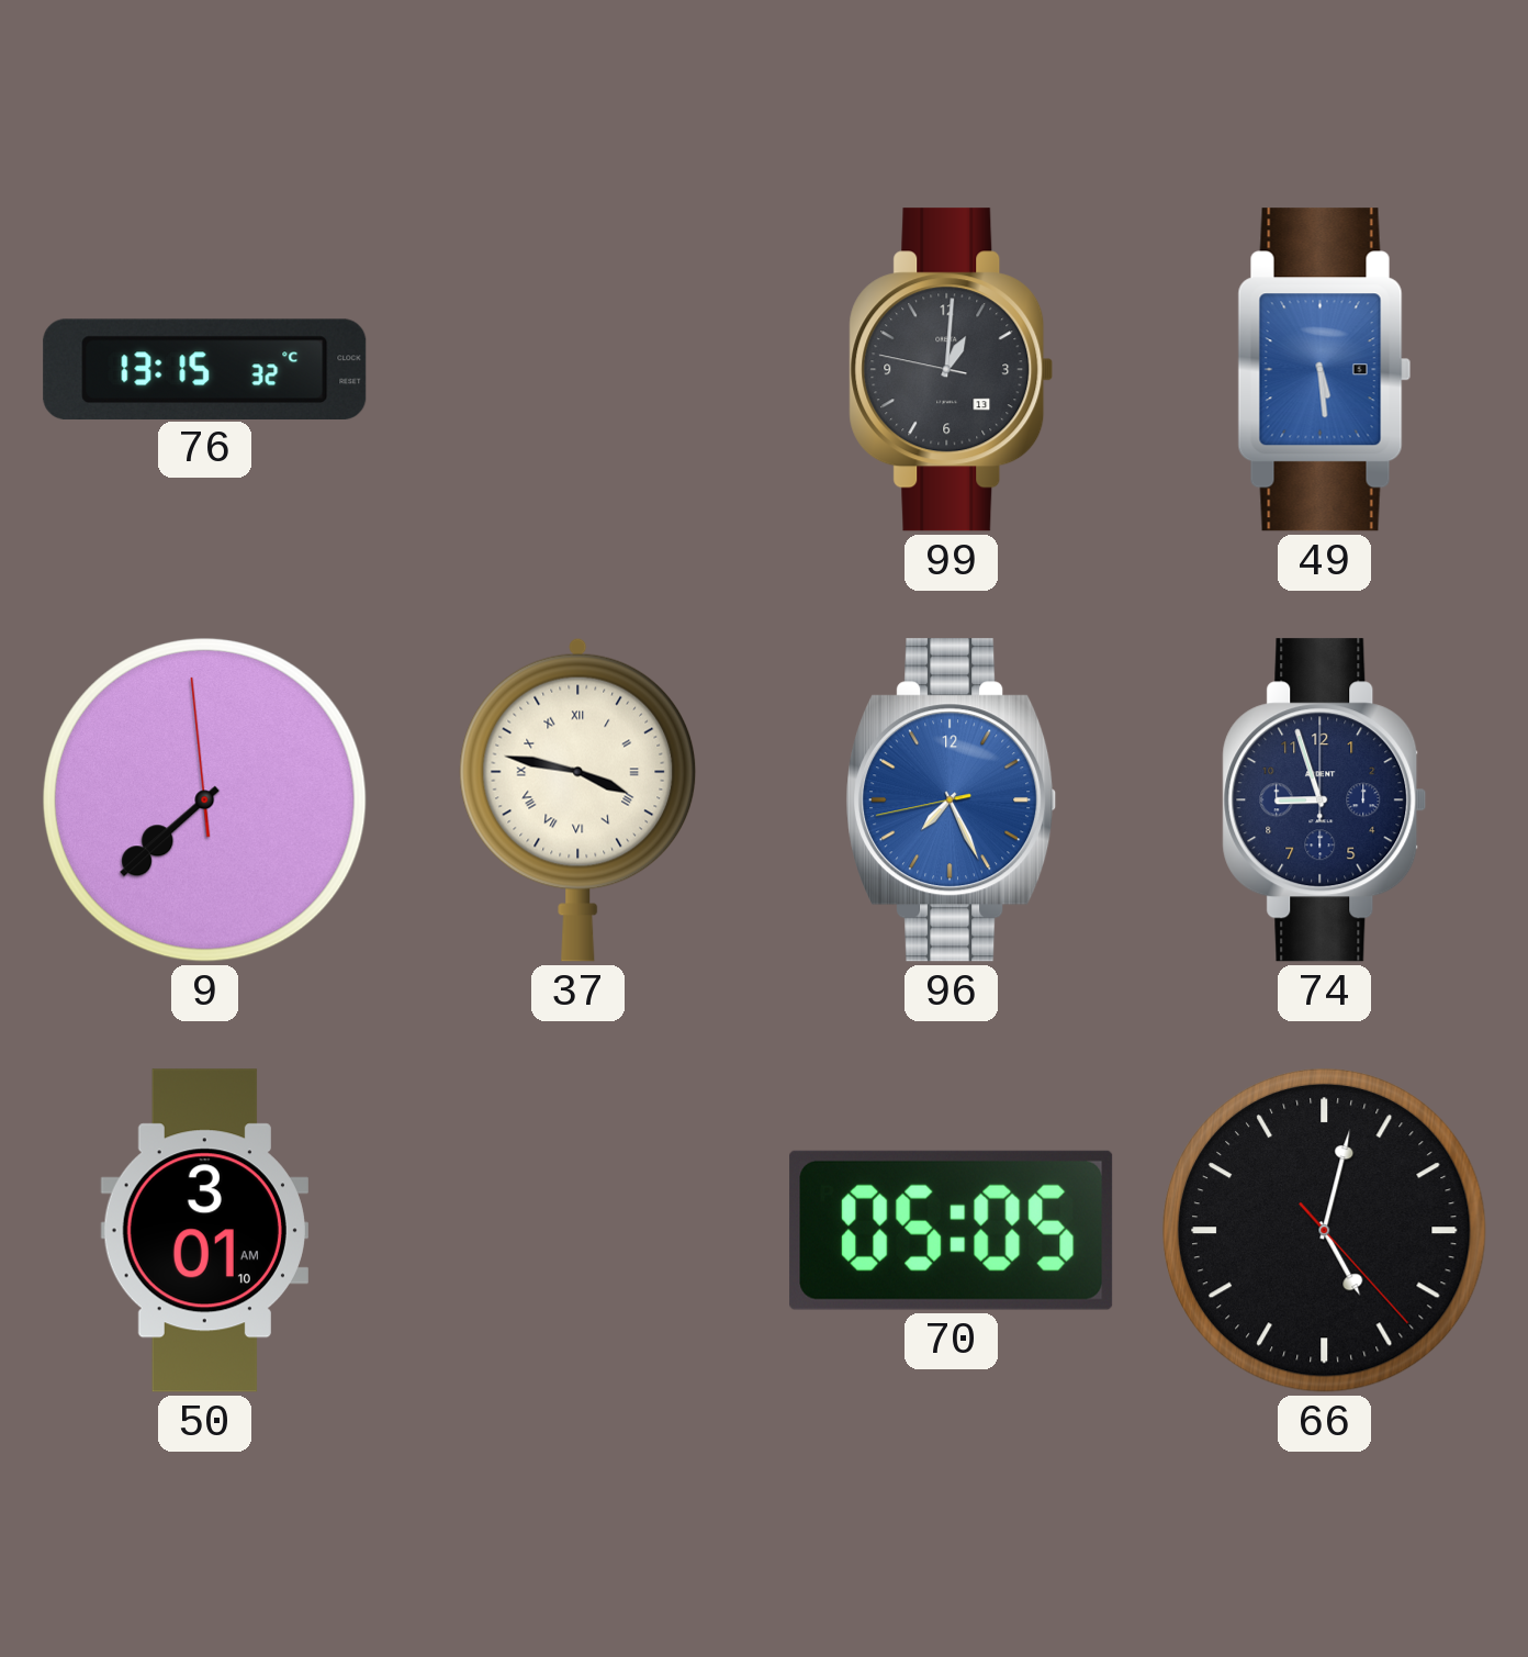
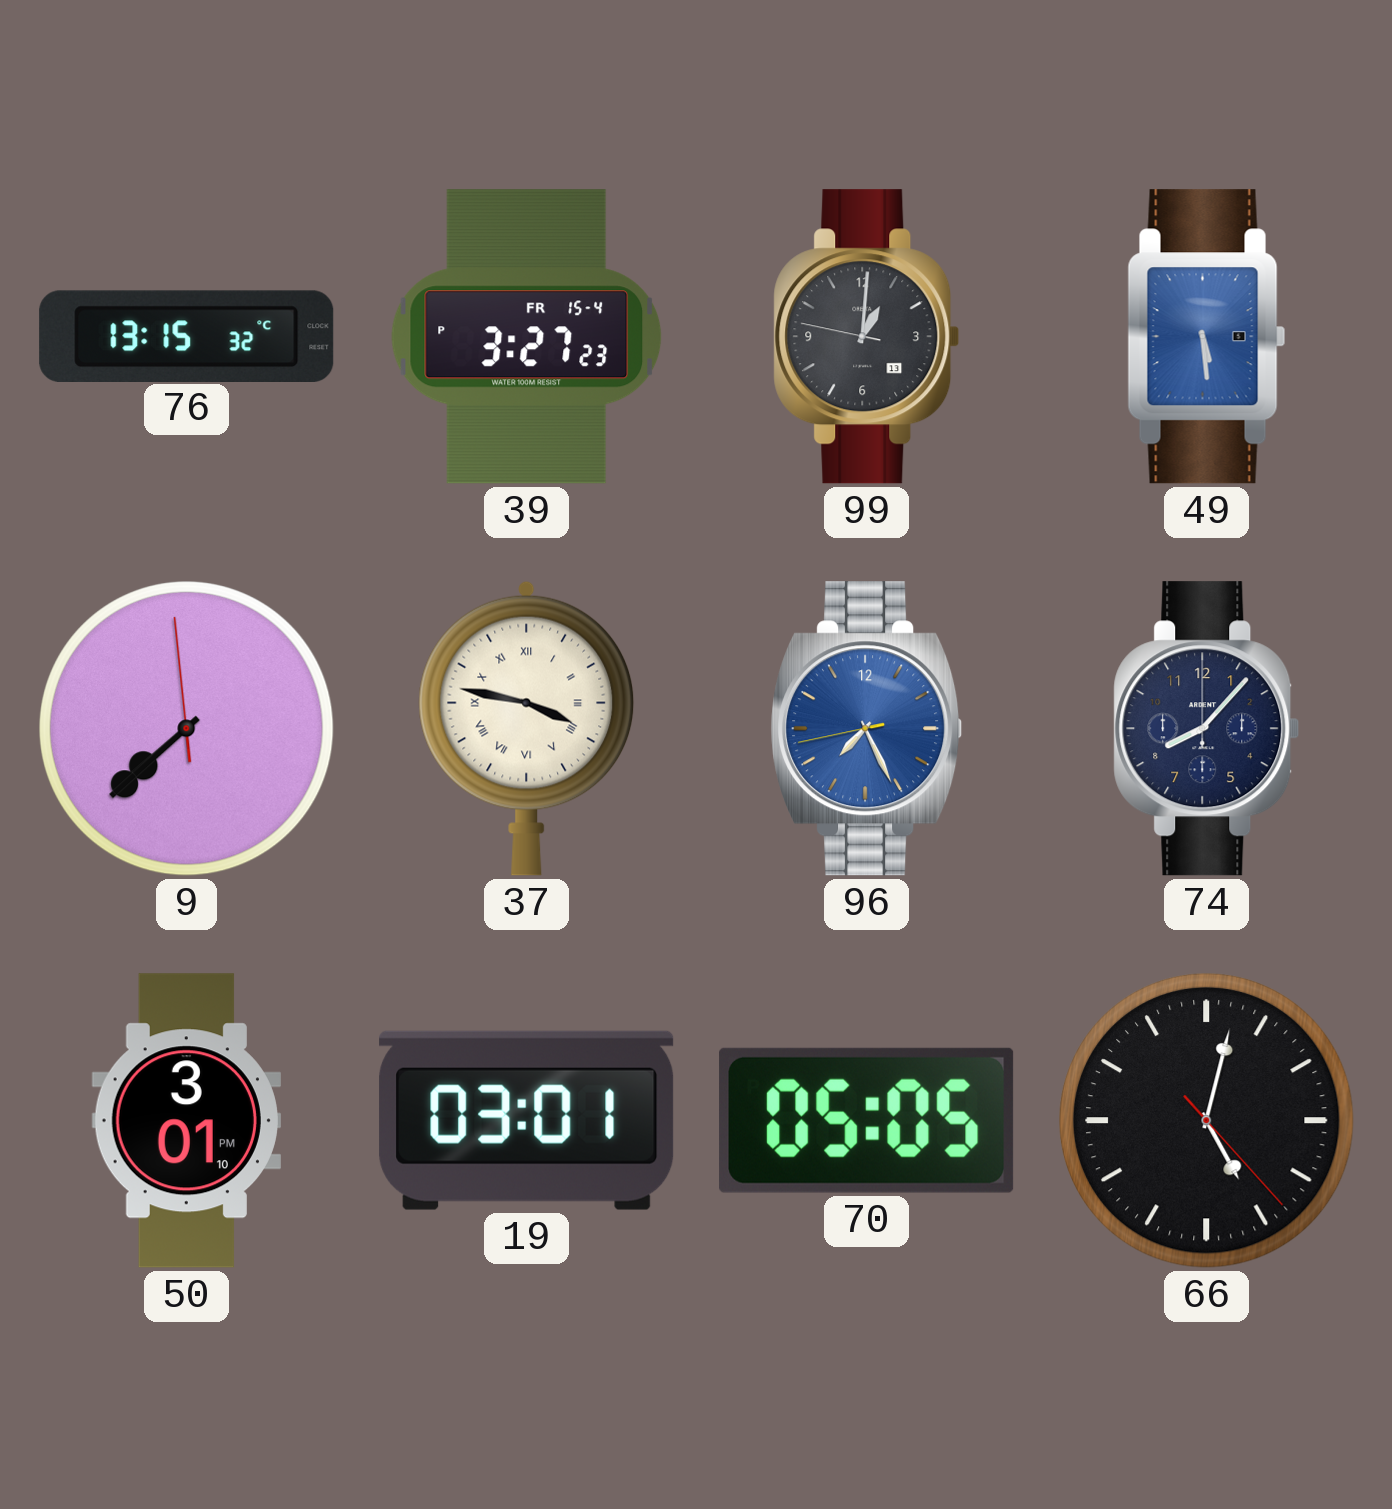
39: none -> 3:27
74: 8:57 -> 8:07
50: 3:01:10 AM -> 3:01:10 PM
19: none -> 03:01
